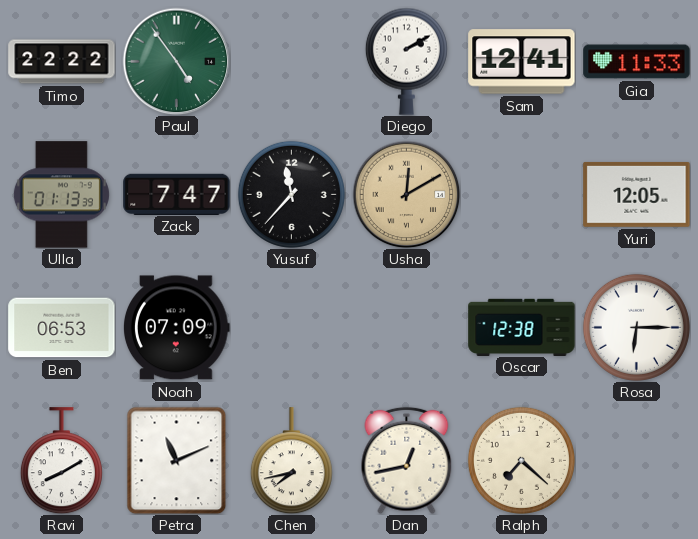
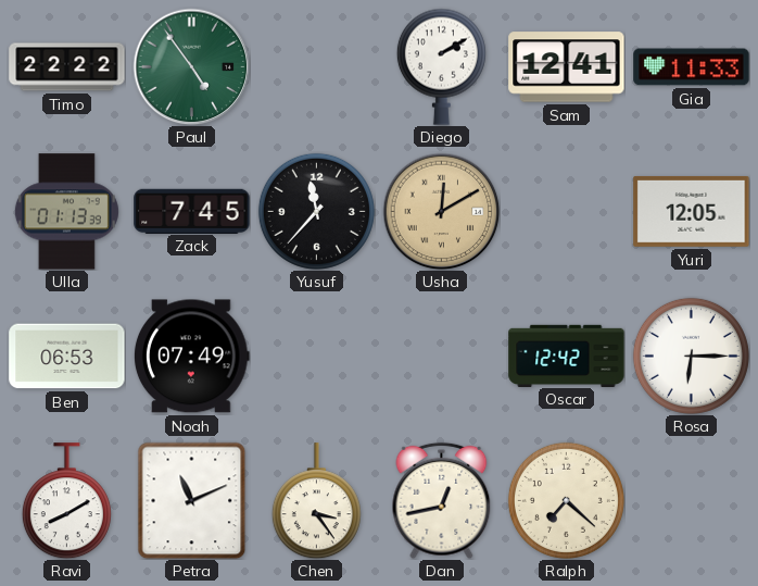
Zack: 7:47 -> 7:45
Noah: 07:09 -> 07:49
Oscar: 12:38 -> 12:42
Chen: 7:43 -> 3:24
